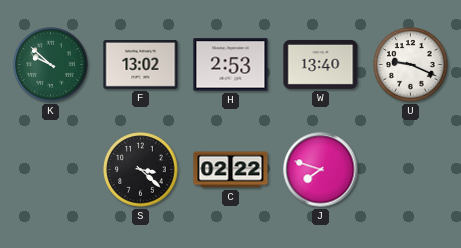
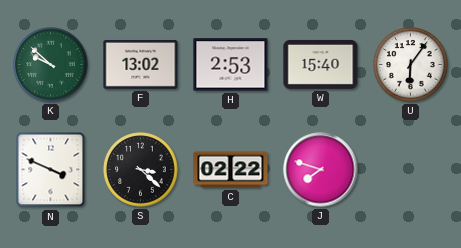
W: 13:40 -> 15:40
U: 9:19 -> 6:06
N: none -> 3:49
